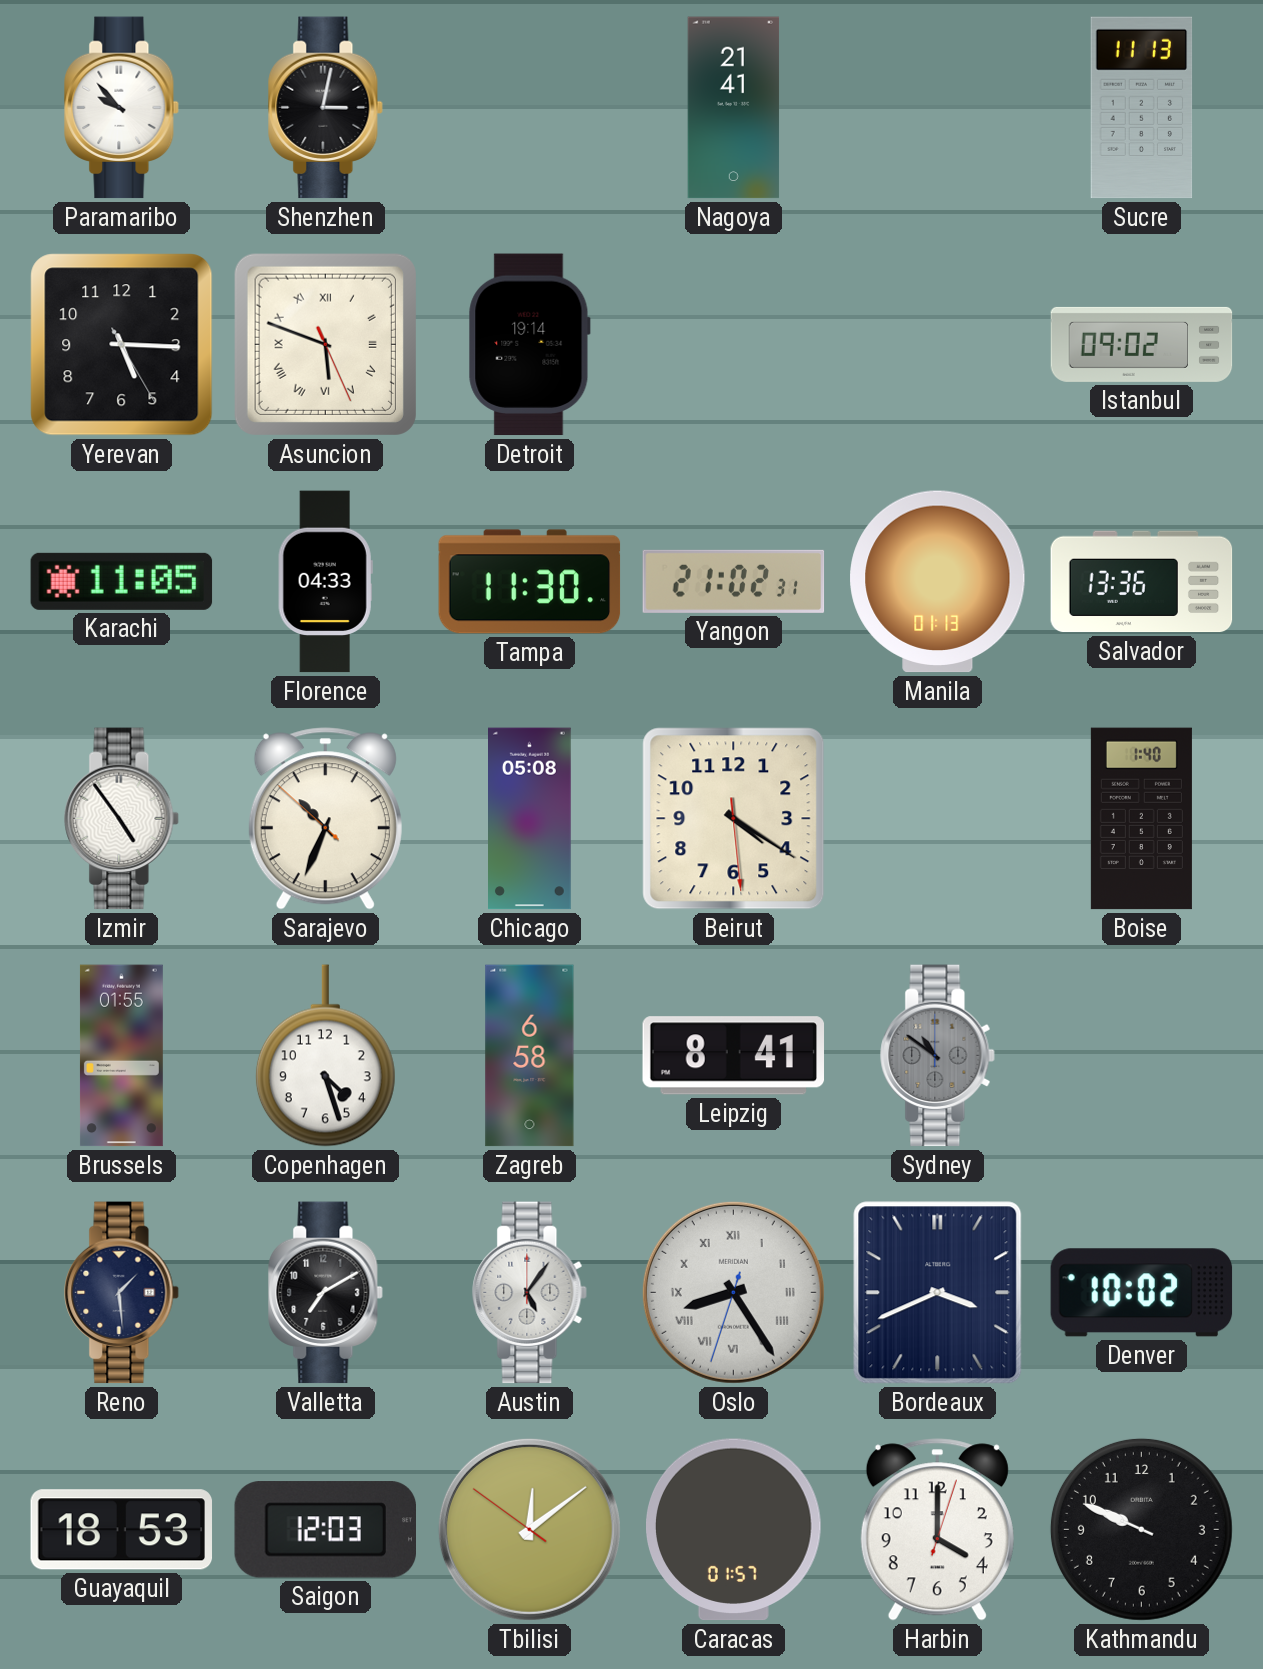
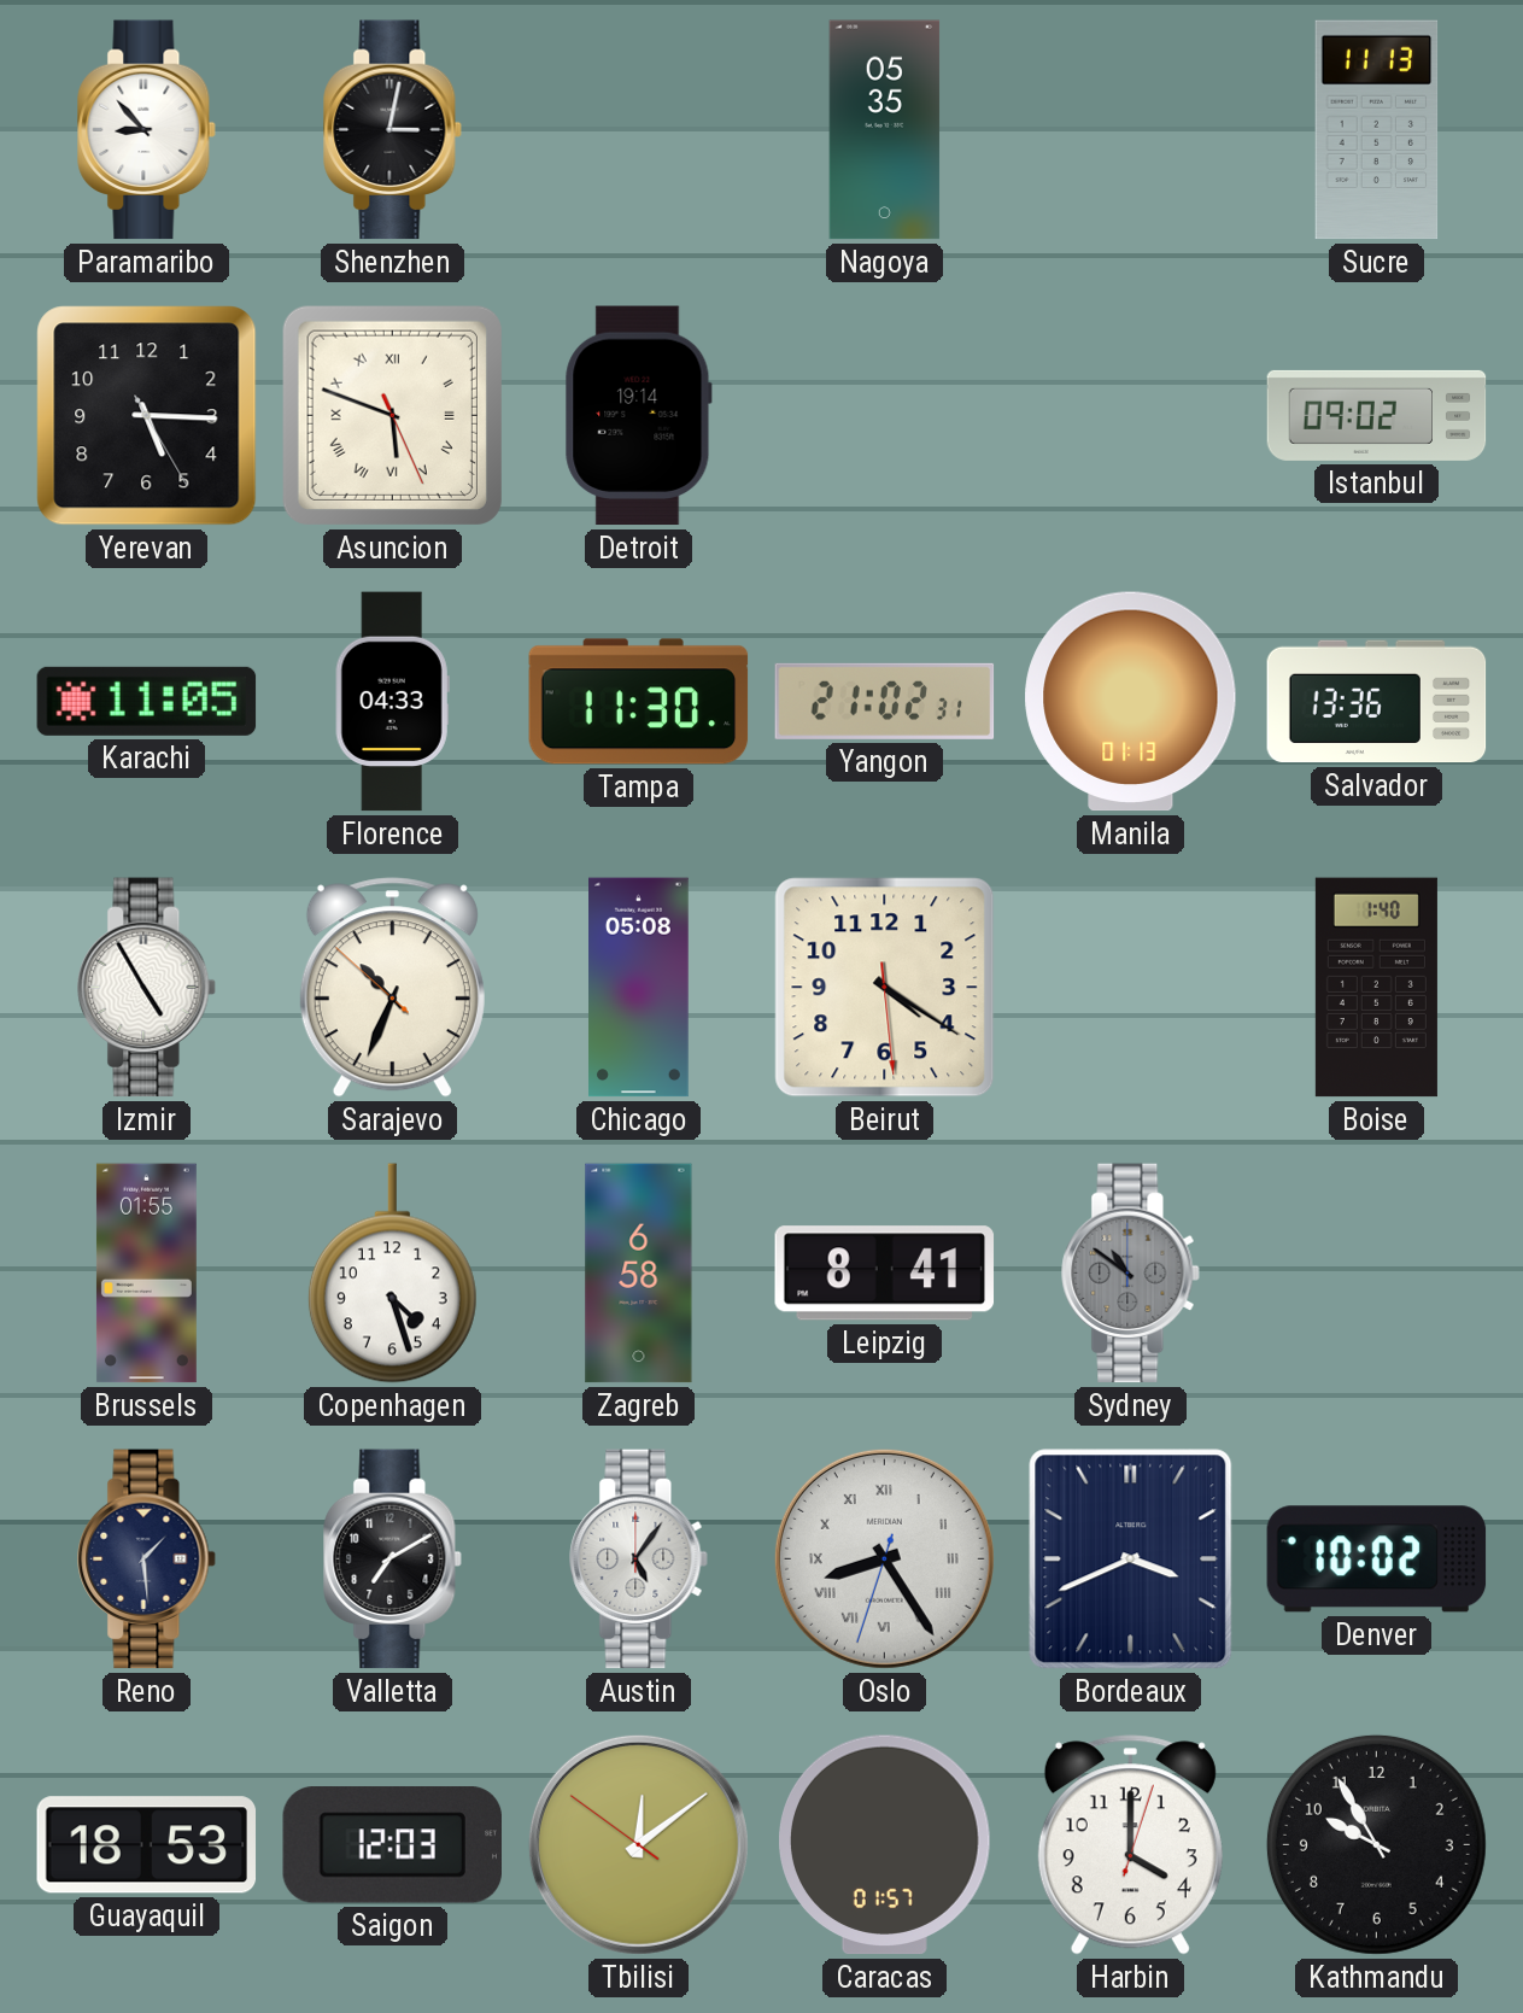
Paramaribo: 9:53 -> 8:53
Nagoya: 21:41 -> 05:35
Izmir: 4:54 -> 4:55
Kathmandu: 9:49 -> 9:55
